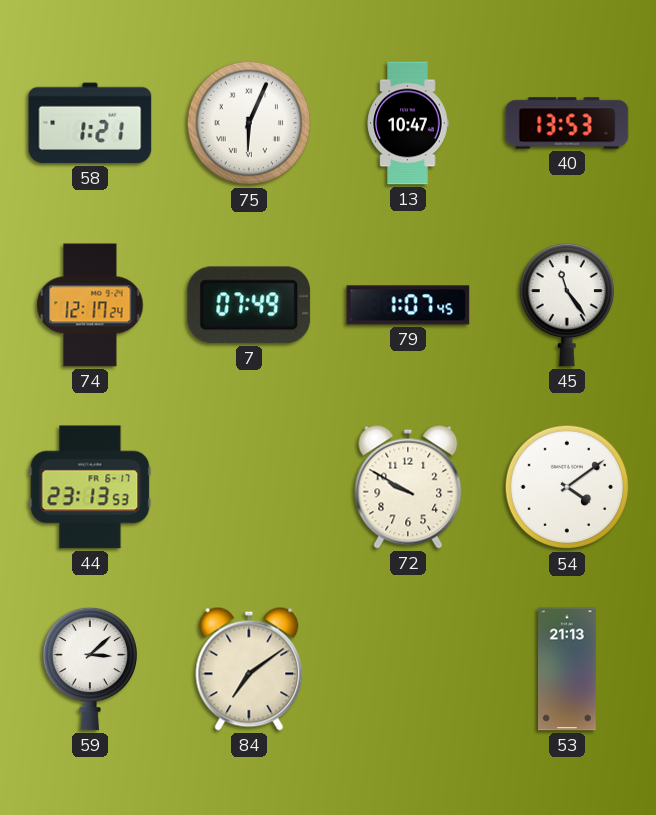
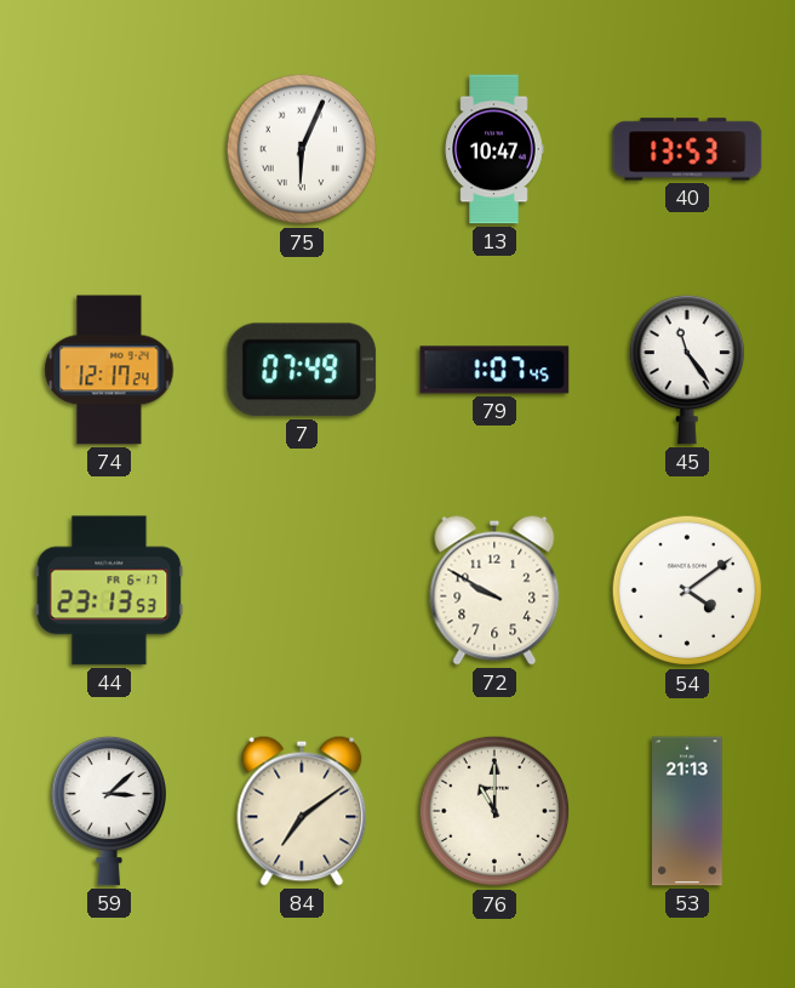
58: 1:21 -> none
76: none -> 11:00
